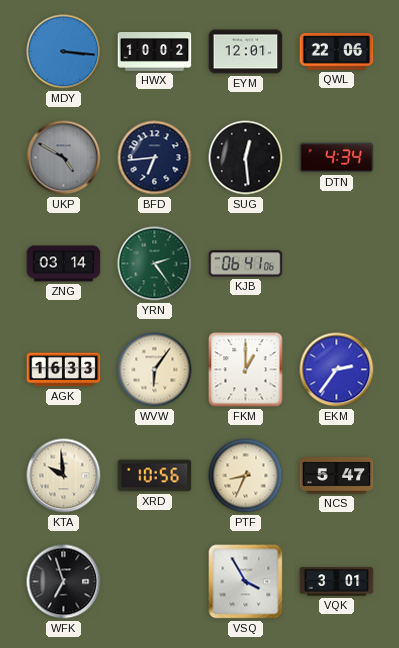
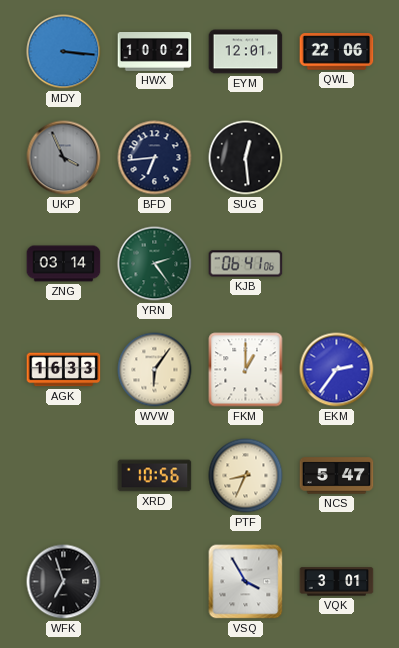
UKP: 4:50 -> 3:56
DTN: 4:34 -> none
KTA: 9:59 -> none
